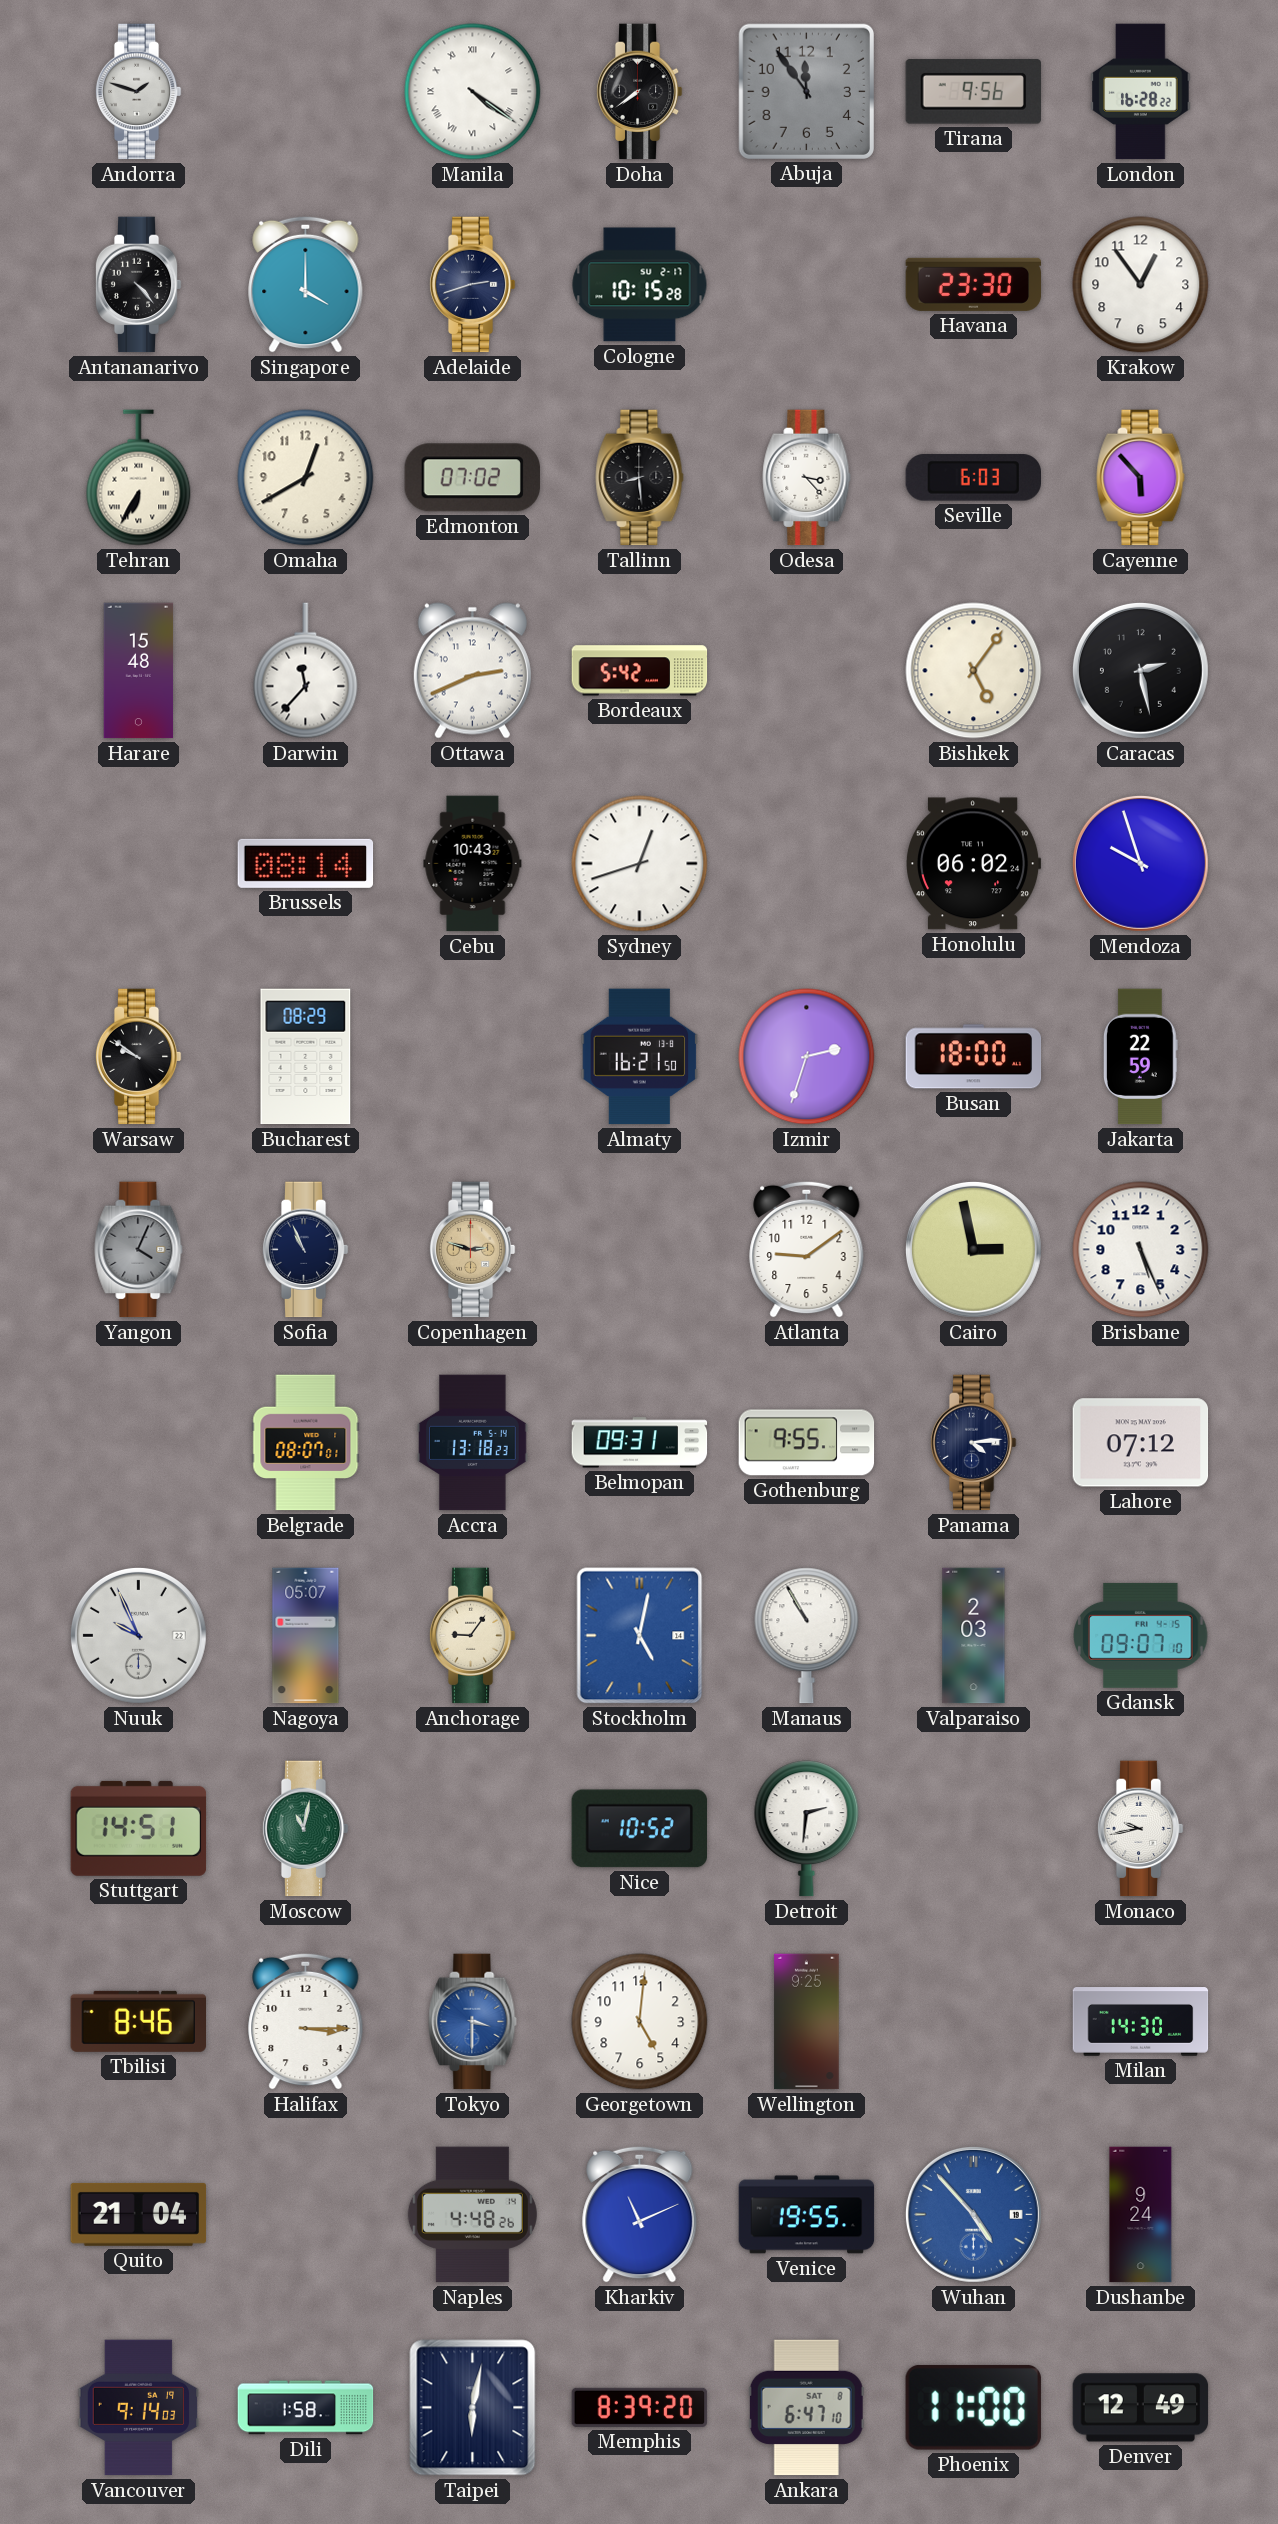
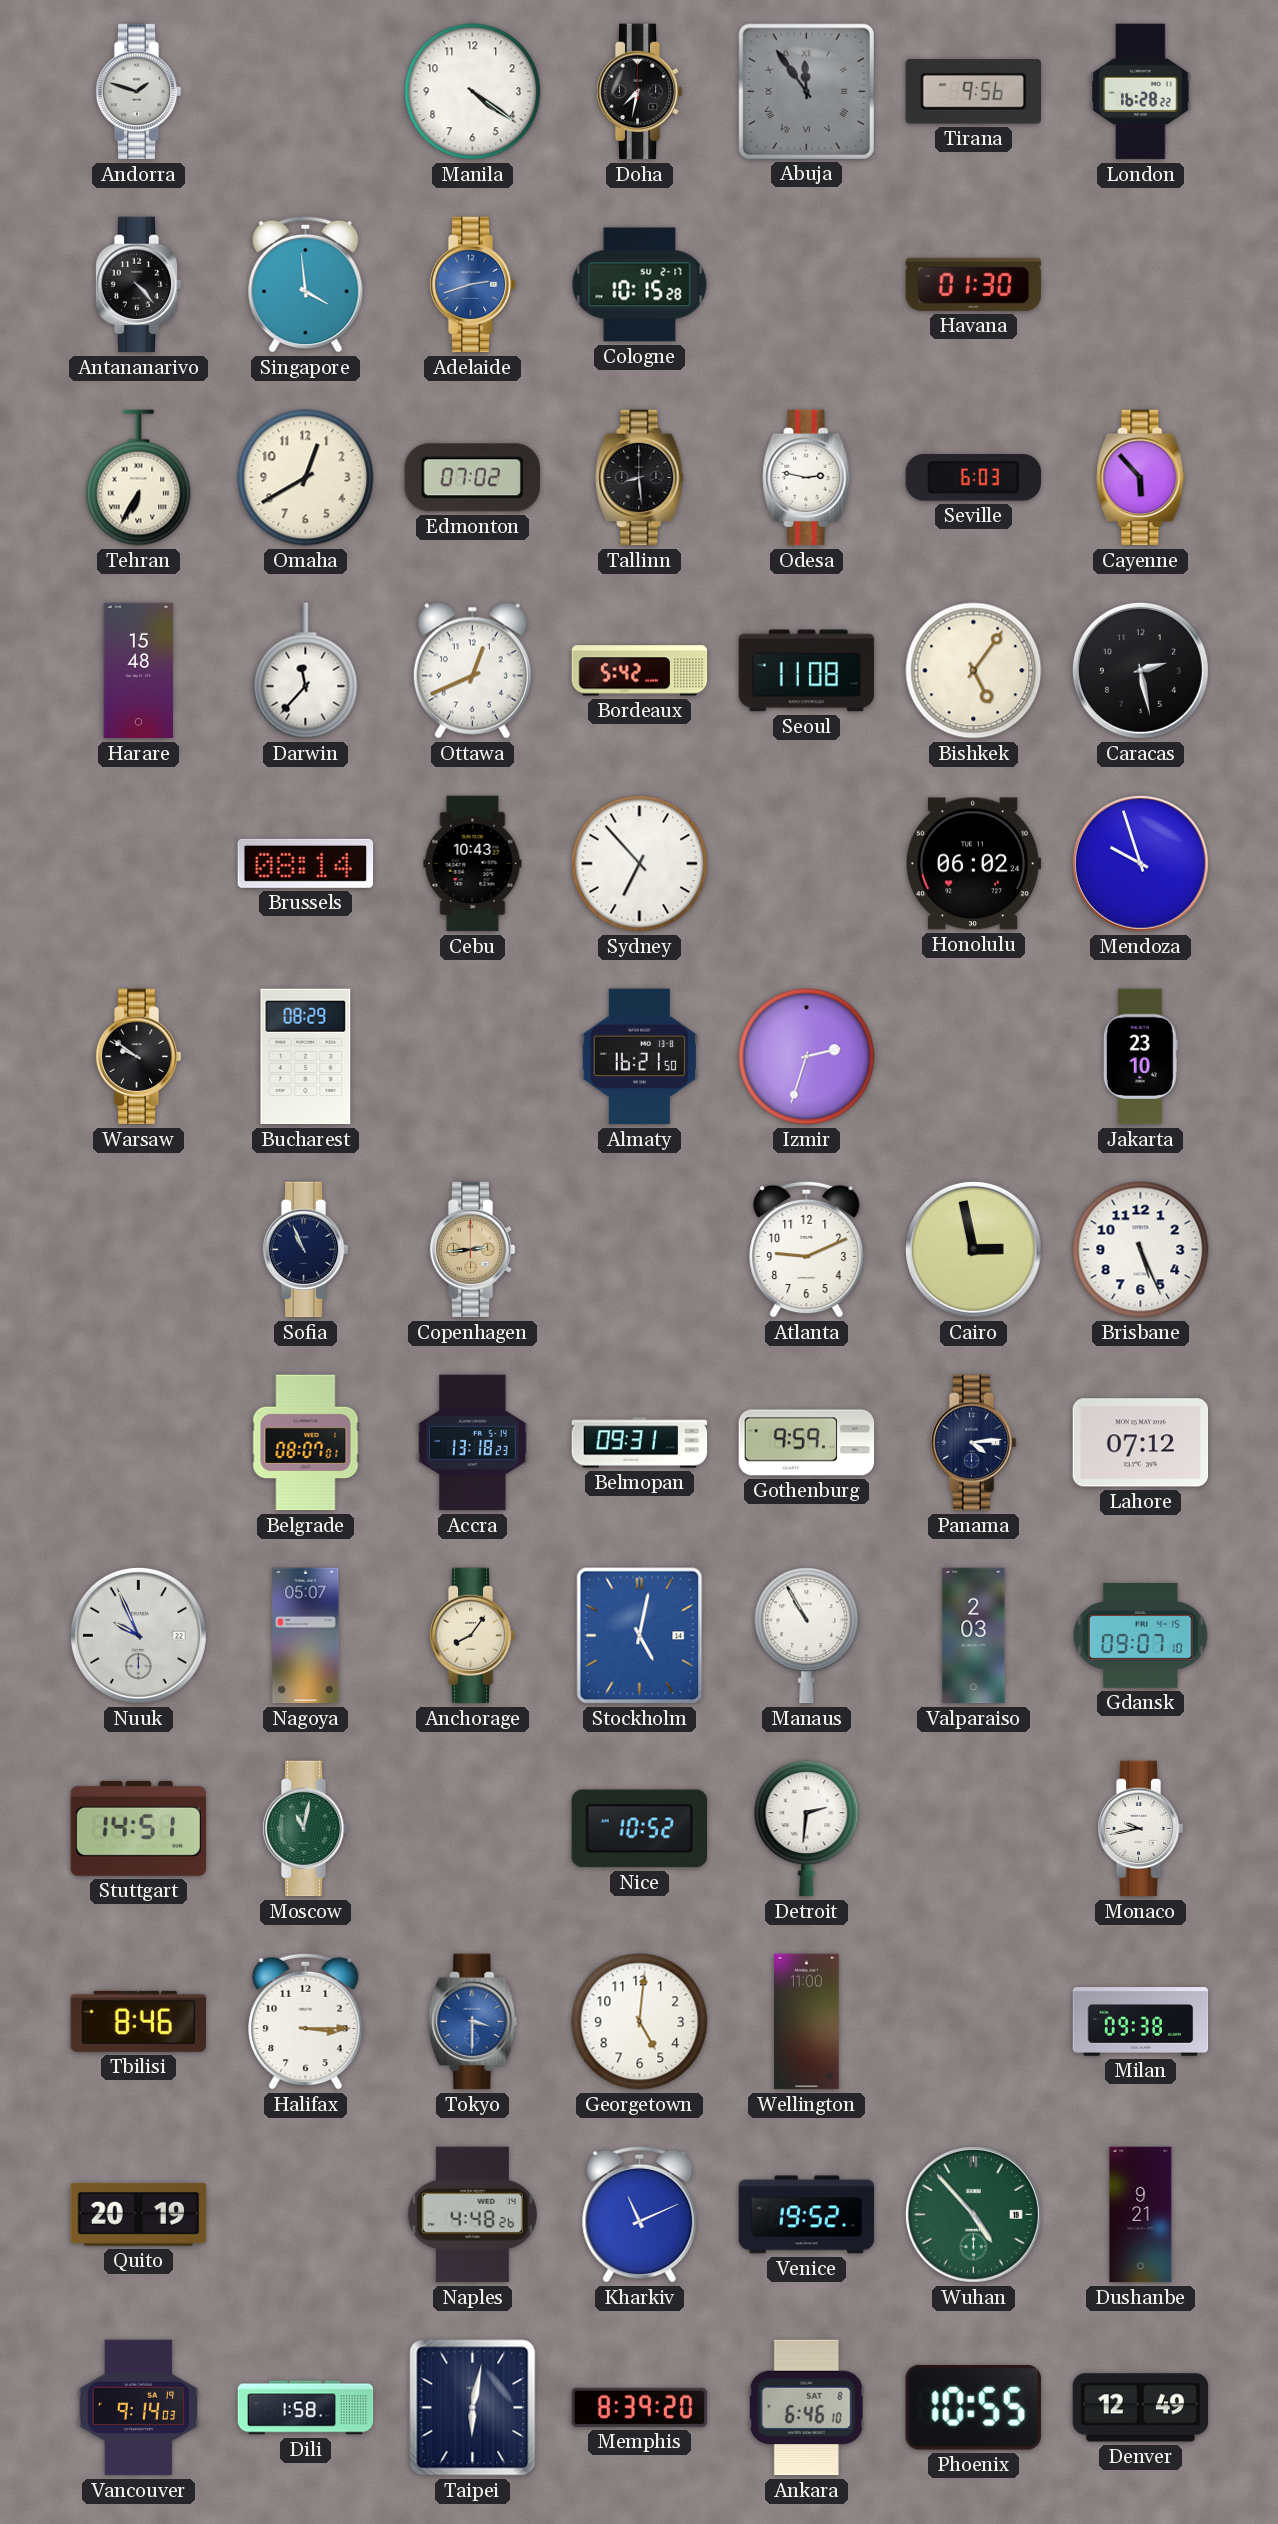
Manila numerals: Roman -> Arabic
Doha: 7:39 -> 7:32
Abuja numerals: Arabic -> Roman
Singapore: 4:00 -> 3:59
Adelaide dial: navy -> blue
Havana: 23:30 -> 01:30
Krakow: 12:54 -> none
Odesa: 3:23 -> 2:47
Ottawa: 2:41 -> 12:41
Seoul: none -> 11:08
Sydney: 12:42 -> 6:53
Busan: 18:00 -> none
Jakarta: 22:59 -> 23:10
Yangon: 4:04 -> none
Copenhagen: 2:48 -> 2:44
Atlanta: 9:09 -> 9:11
Gothenburg: 9:55 -> 9:59
Anchorage: 9:06 -> 8:06
Wellington: 9:25 -> 11:00
Milan: 14:30 -> 09:38
Quito: 21:04 -> 20:19
Venice: 19:55 -> 19:52
Wuhan dial: blue -> green
Dushanbe: 9:24 -> 9:21
Ankara: 6:47 -> 6:46
Phoenix: 11:00 -> 10:55
